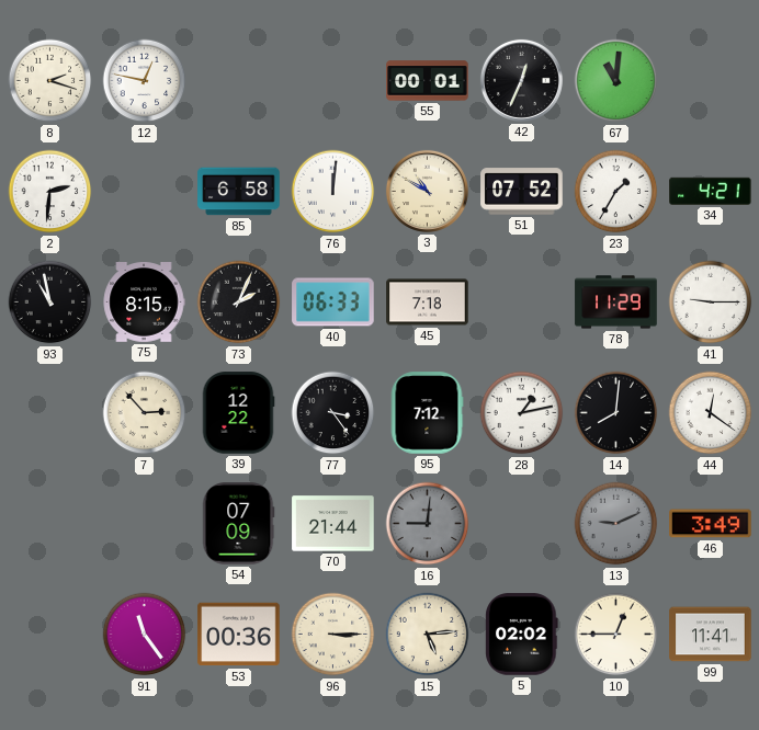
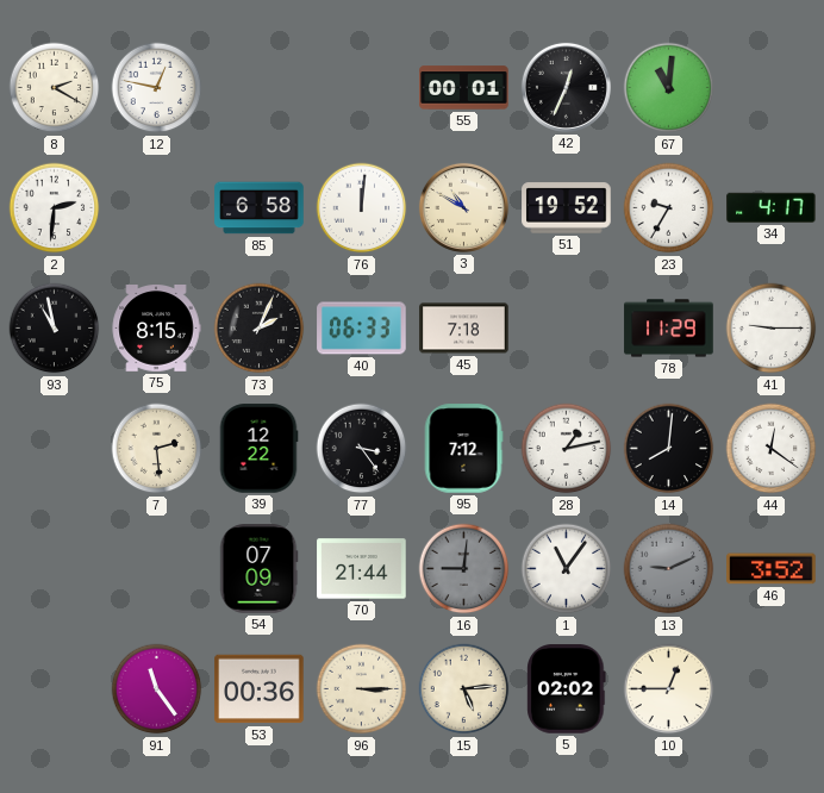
8: 2:18 -> 2:20
51: 07:52 -> 19:52
23: 1:35 -> 9:35
34: 4:21 -> 4:17
7: 2:53 -> 2:29
1: none -> 11:06
46: 3:49 -> 3:52
99: 11:41 -> none
